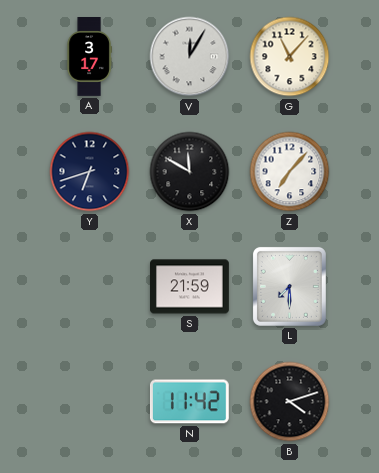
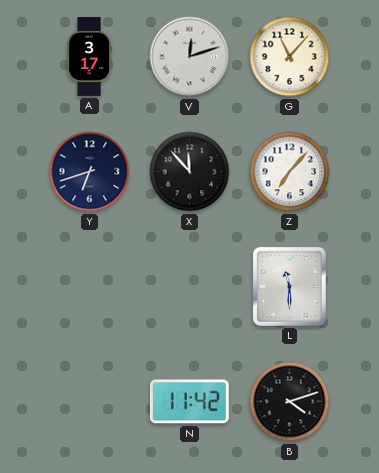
V: 12:05 -> 12:12
X: 11:50 -> 11:53
S: 21:59 -> none
L: 7:30 -> 11:30
